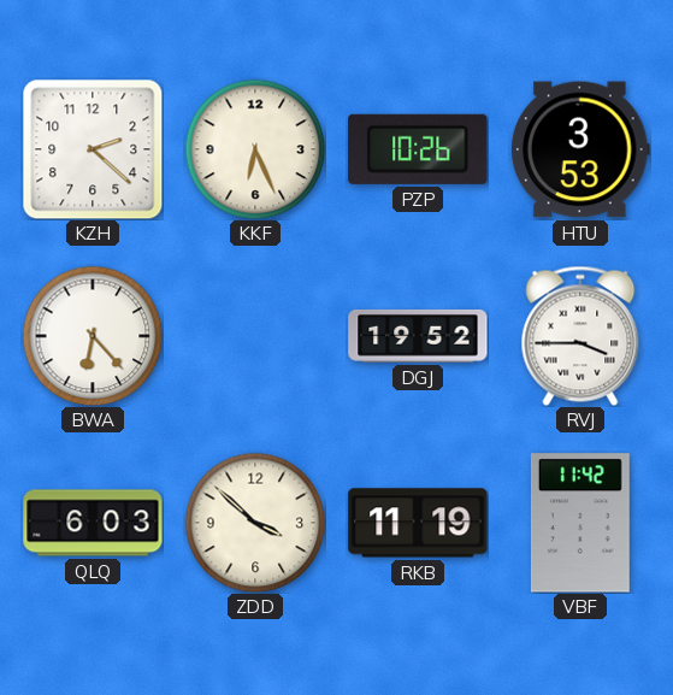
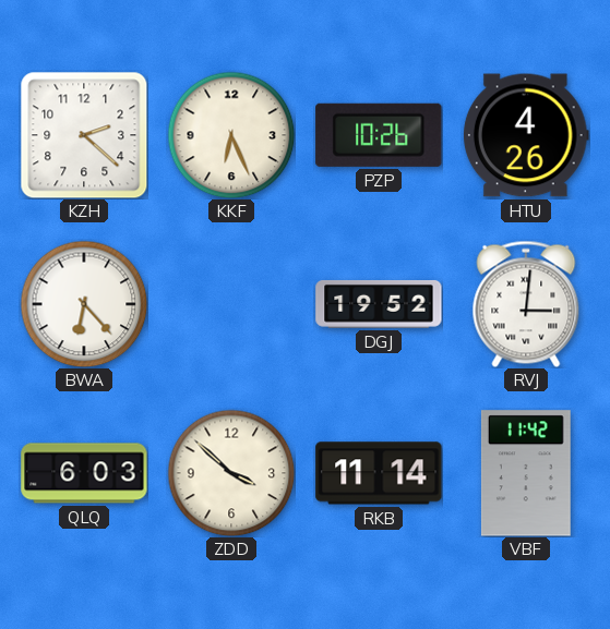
HTU: 3:53 -> 4:26
RVJ: 3:45 -> 3:01
RKB: 11:19 -> 11:14
